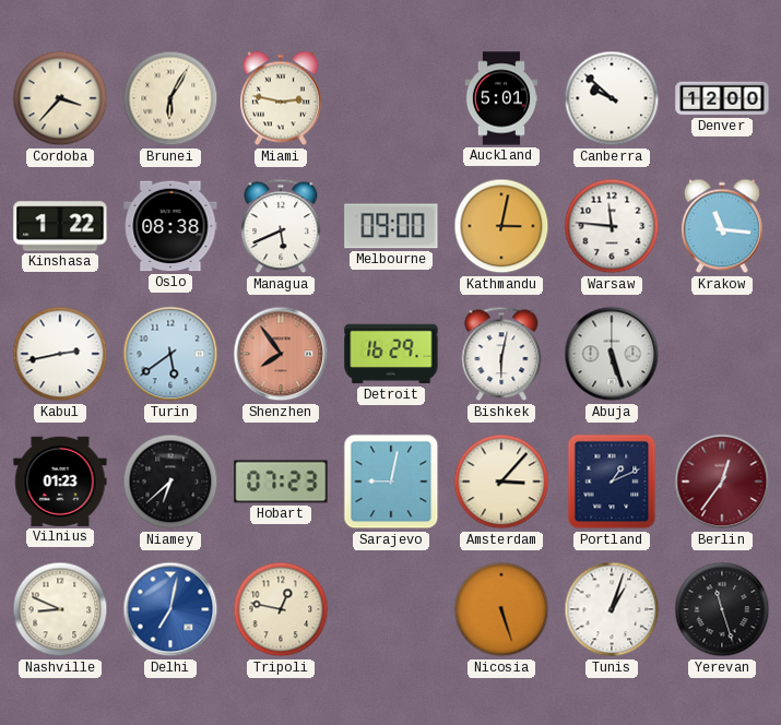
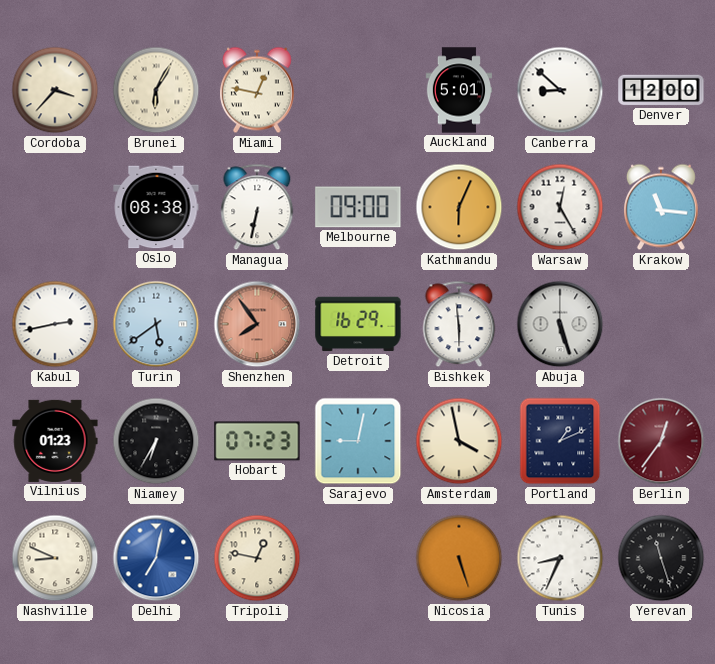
Miami: 2:47 -> 12:47
Canberra: 9:52 -> 8:52
Kinshasa: 1:22 -> none
Managua: 5:41 -> 6:32
Kathmandu: 3:02 -> 6:04
Warsaw: 11:46 -> 12:25
Bishkek: 6:02 -> 5:59
Niamey: 6:38 -> 6:35
Amsterdam: 3:07 -> 3:58
Tunis: 1:03 -> 8:34
